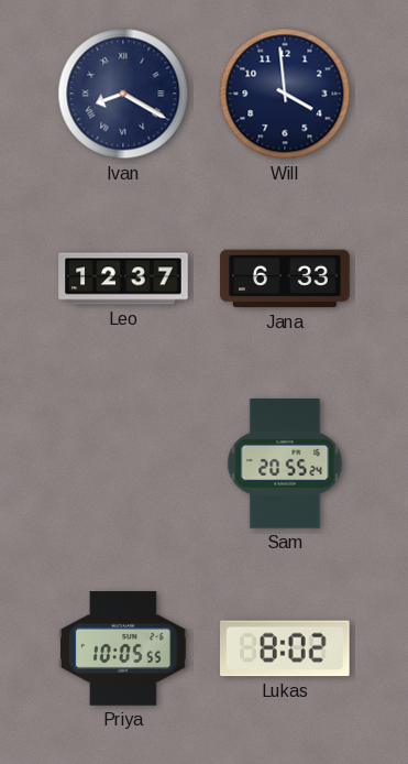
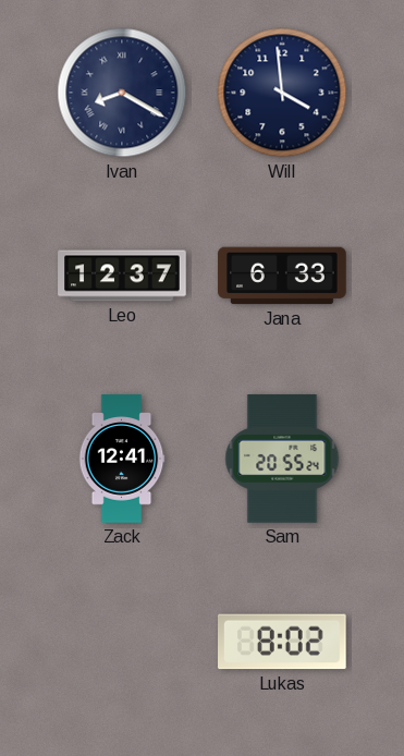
Zack: none -> 12:41
Priya: 10:05 -> none
